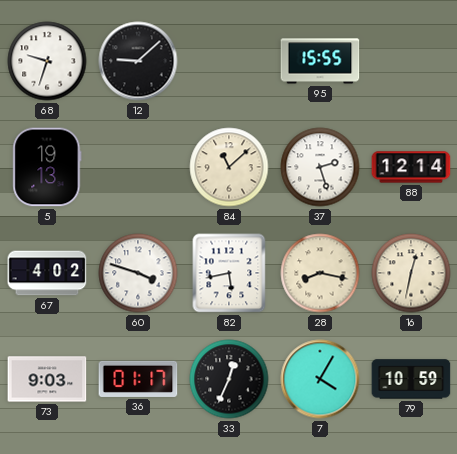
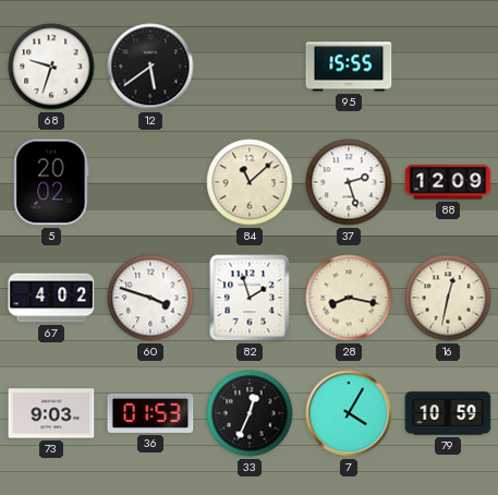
12: 9:08 -> 5:39
5: 19:13 -> 20:02
88: 12:14 -> 12:09
82: 5:43 -> 1:57
36: 01:17 -> 01:53
